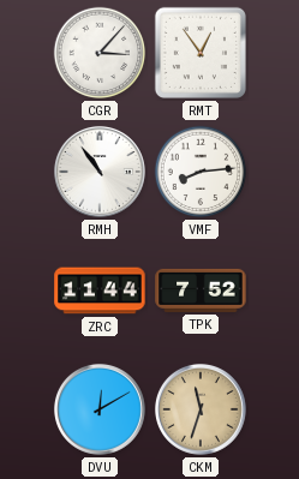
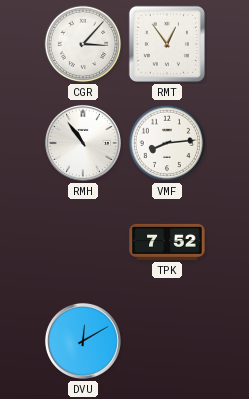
ZRC: 11:44 -> none
CKM: 11:33 -> none
